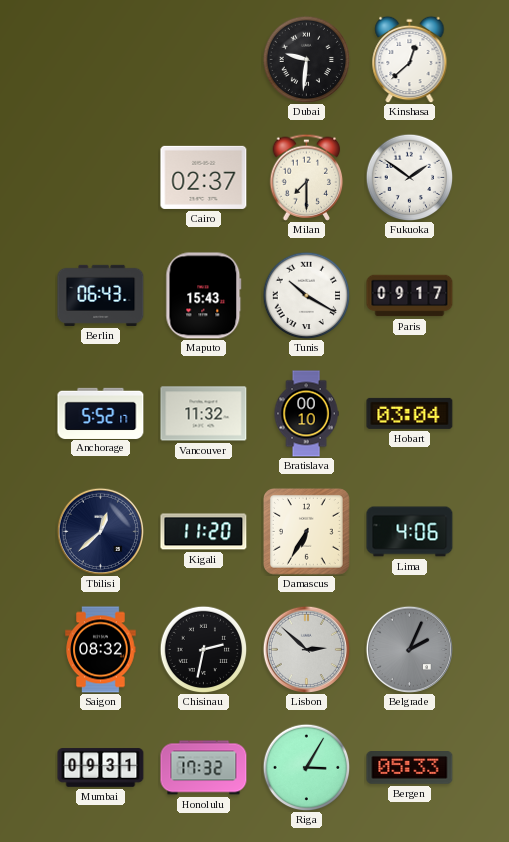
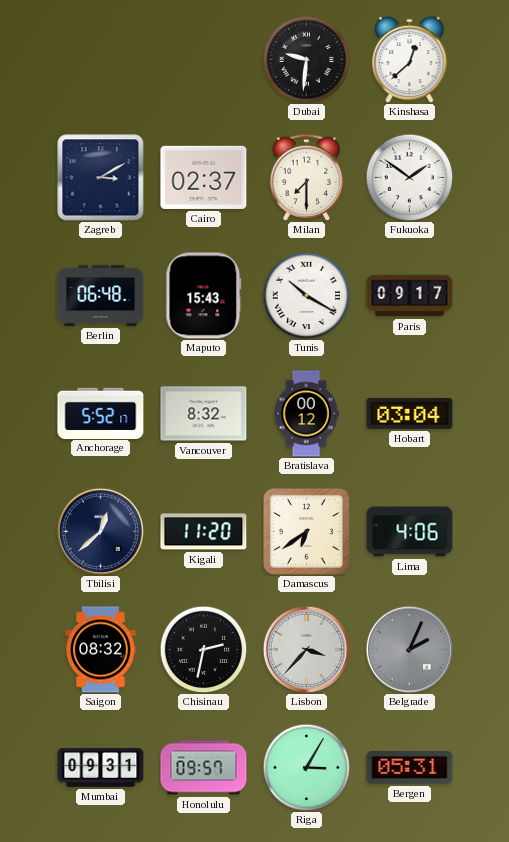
Zagreb: none -> 3:10
Berlin: 06:43 -> 06:48
Vancouver: 11:32 -> 8:32
Bratislava: 00:10 -> 00:12
Damascus: 6:35 -> 6:39
Lisbon: 2:52 -> 3:37
Honolulu: 17:32 -> 09:57
Bergen: 05:33 -> 05:31
